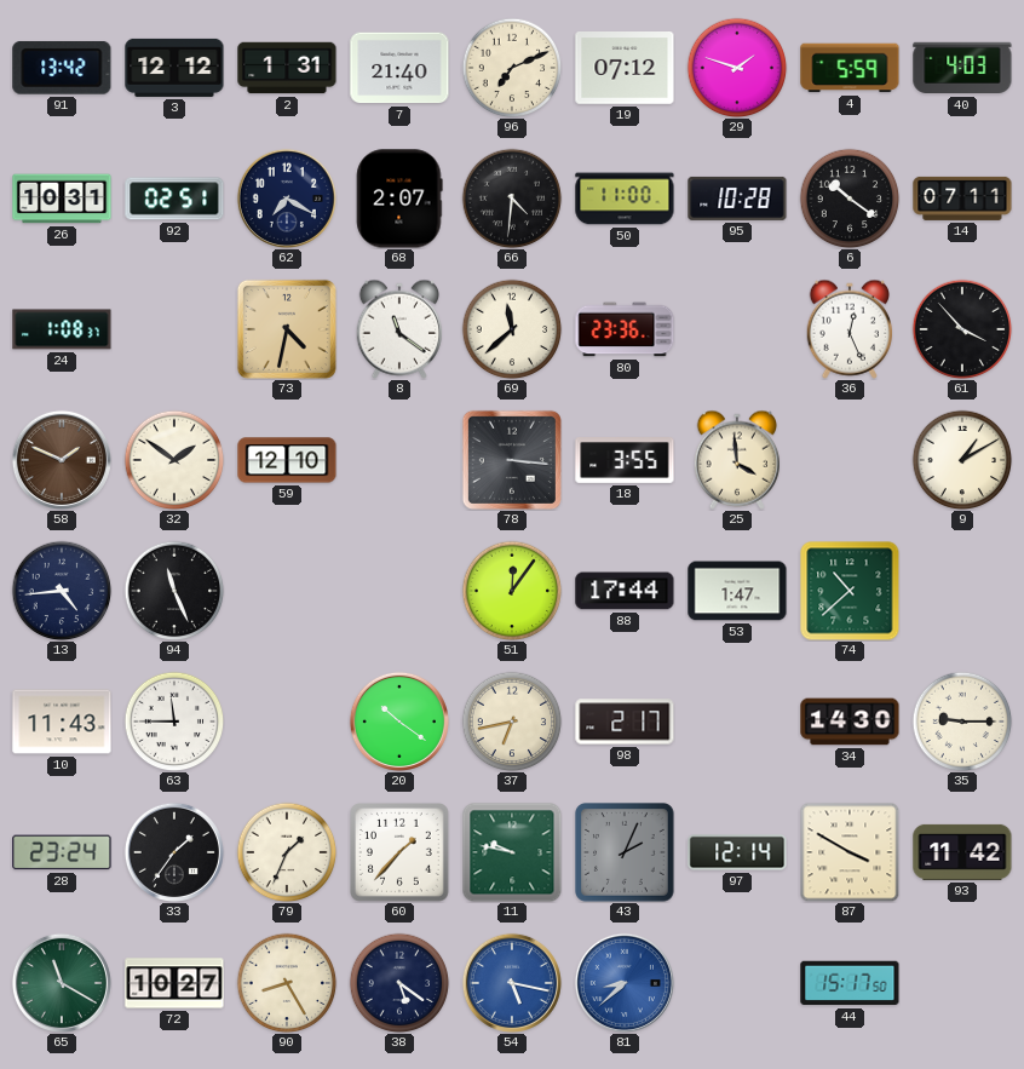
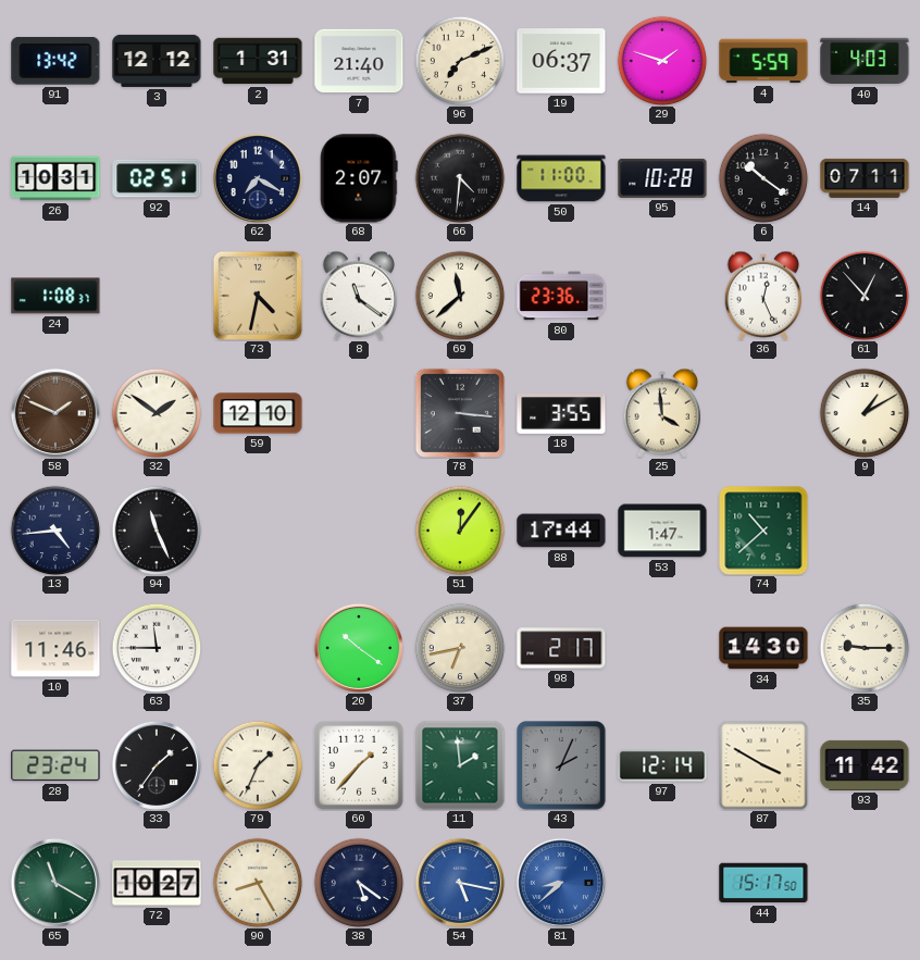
19: 07:12 -> 06:37
61: 3:53 -> 12:53
10: 11:43 -> 11:46
11: 9:47 -> 1:59
